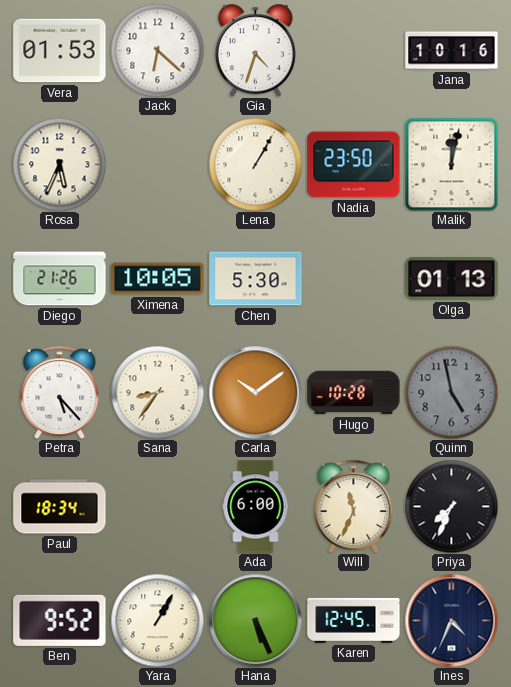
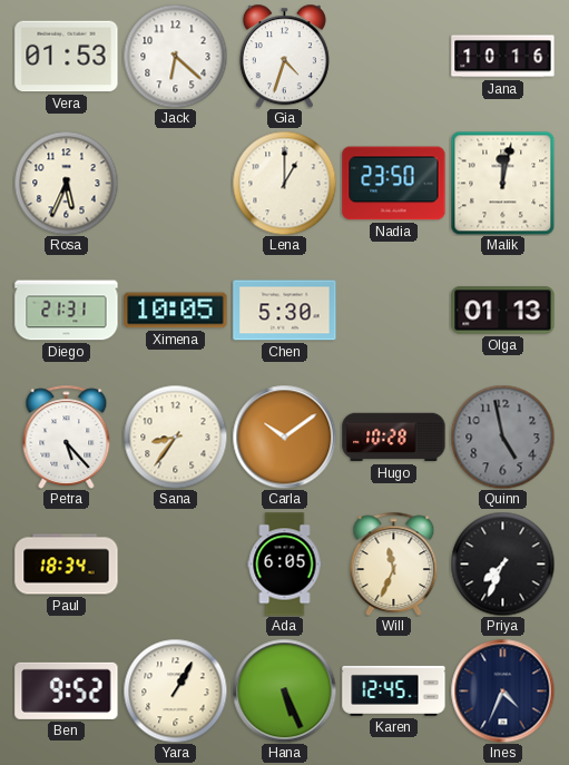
Lena: 1:05 -> 1:00
Diego: 21:26 -> 21:31
Ada: 6:00 -> 6:05
